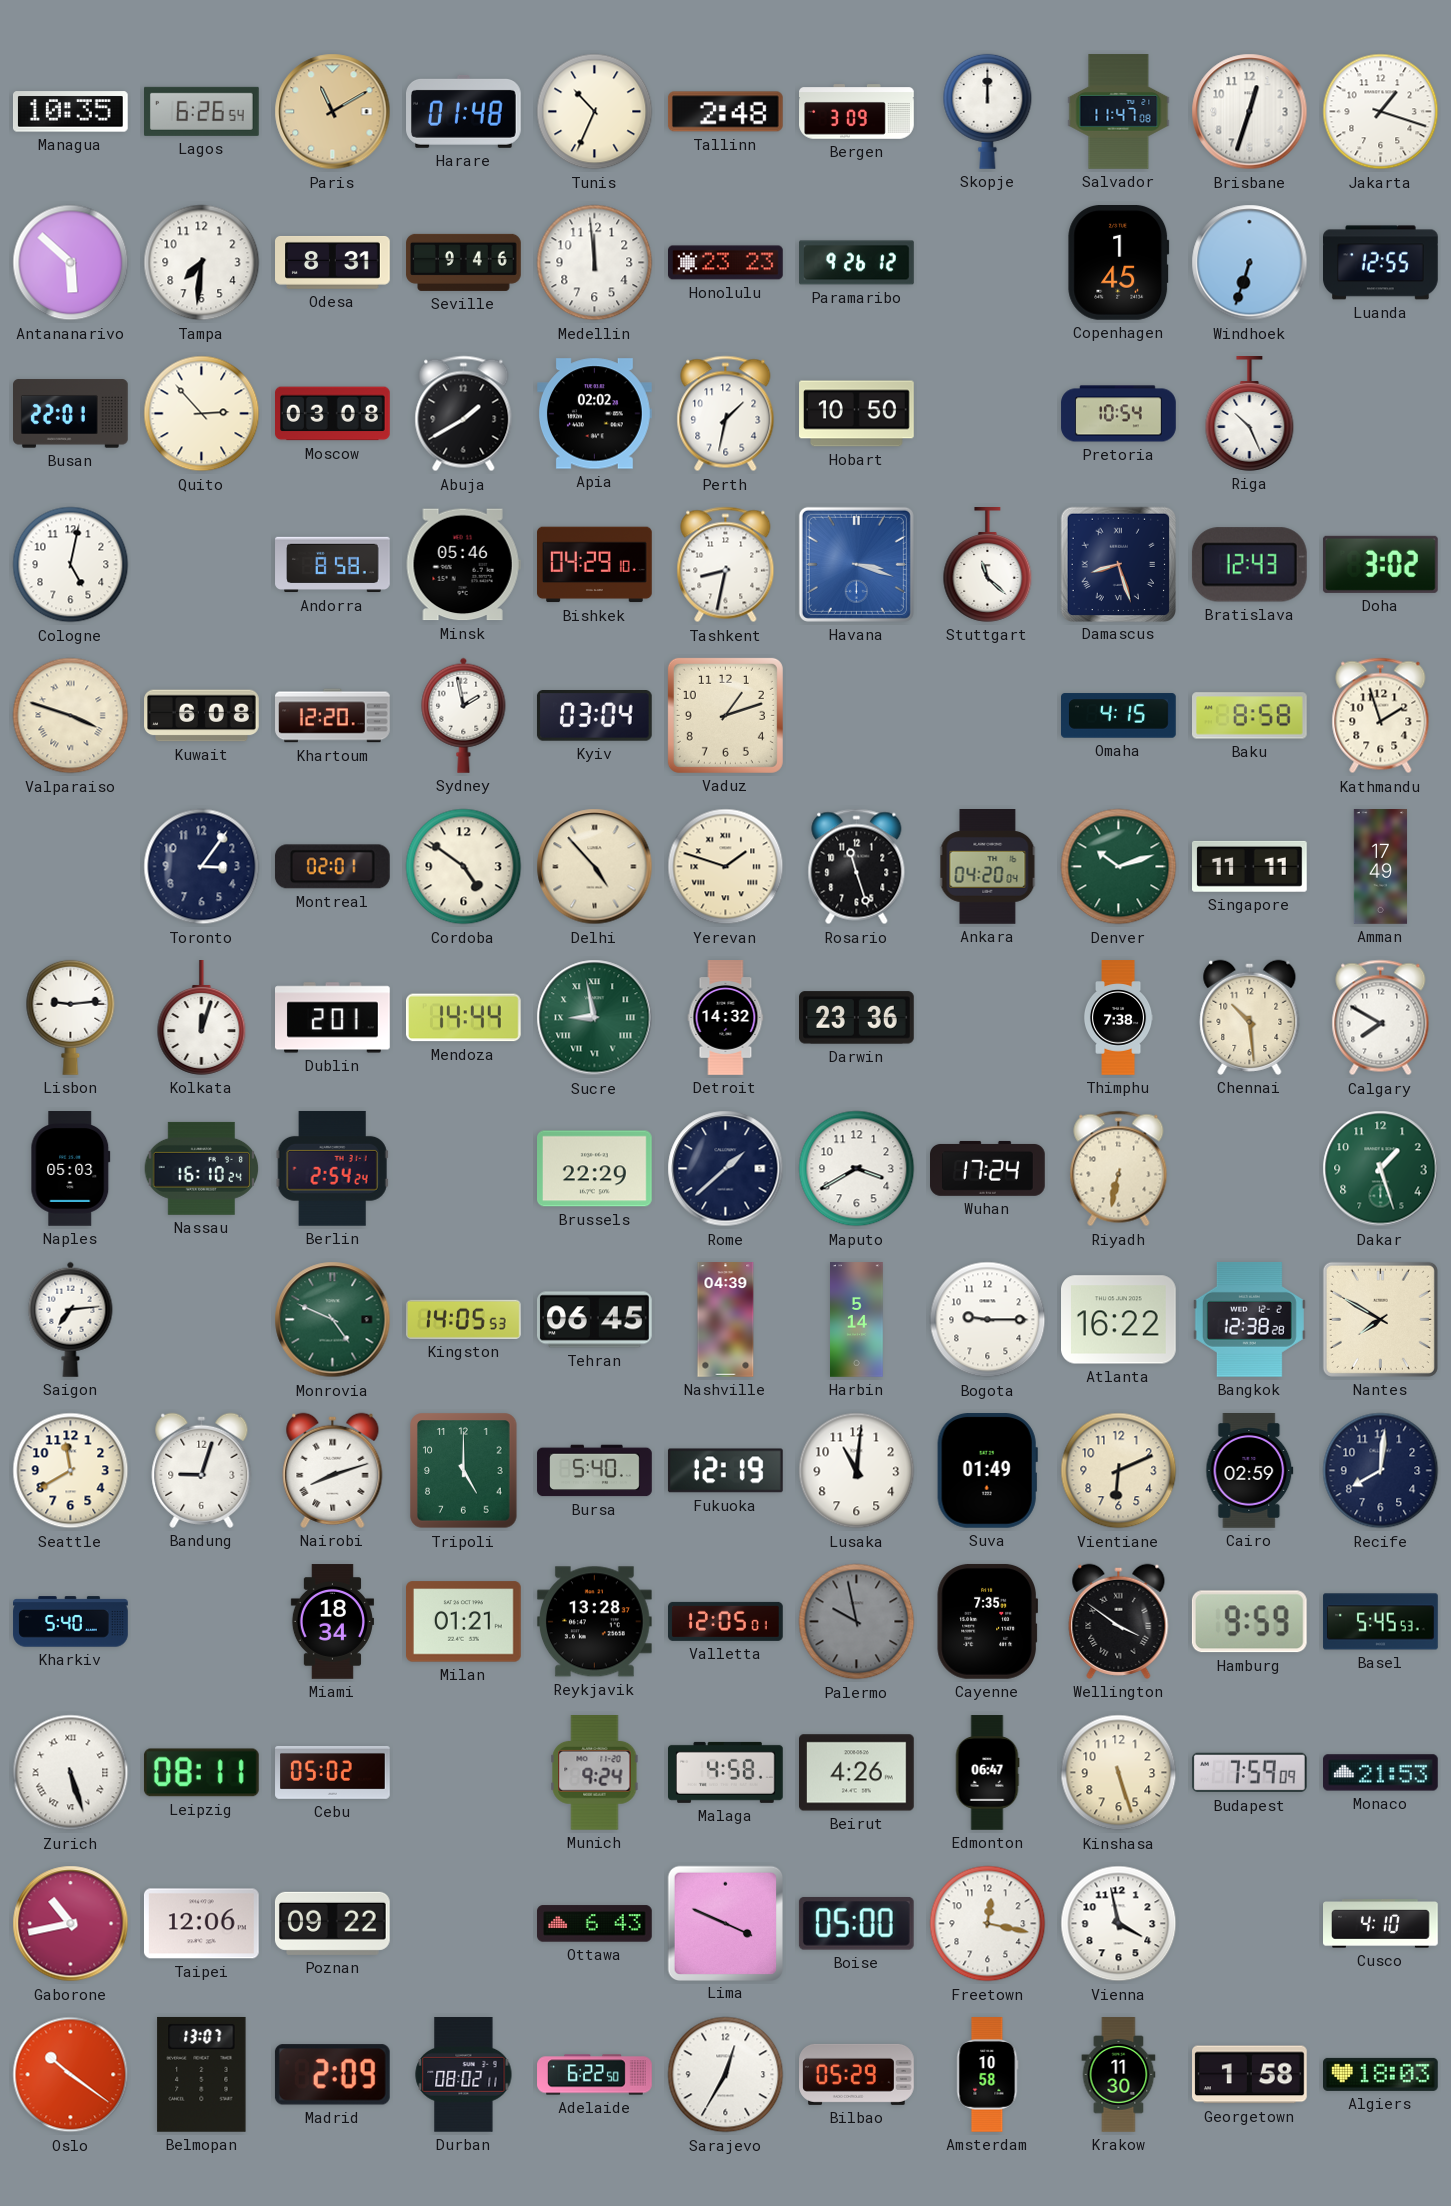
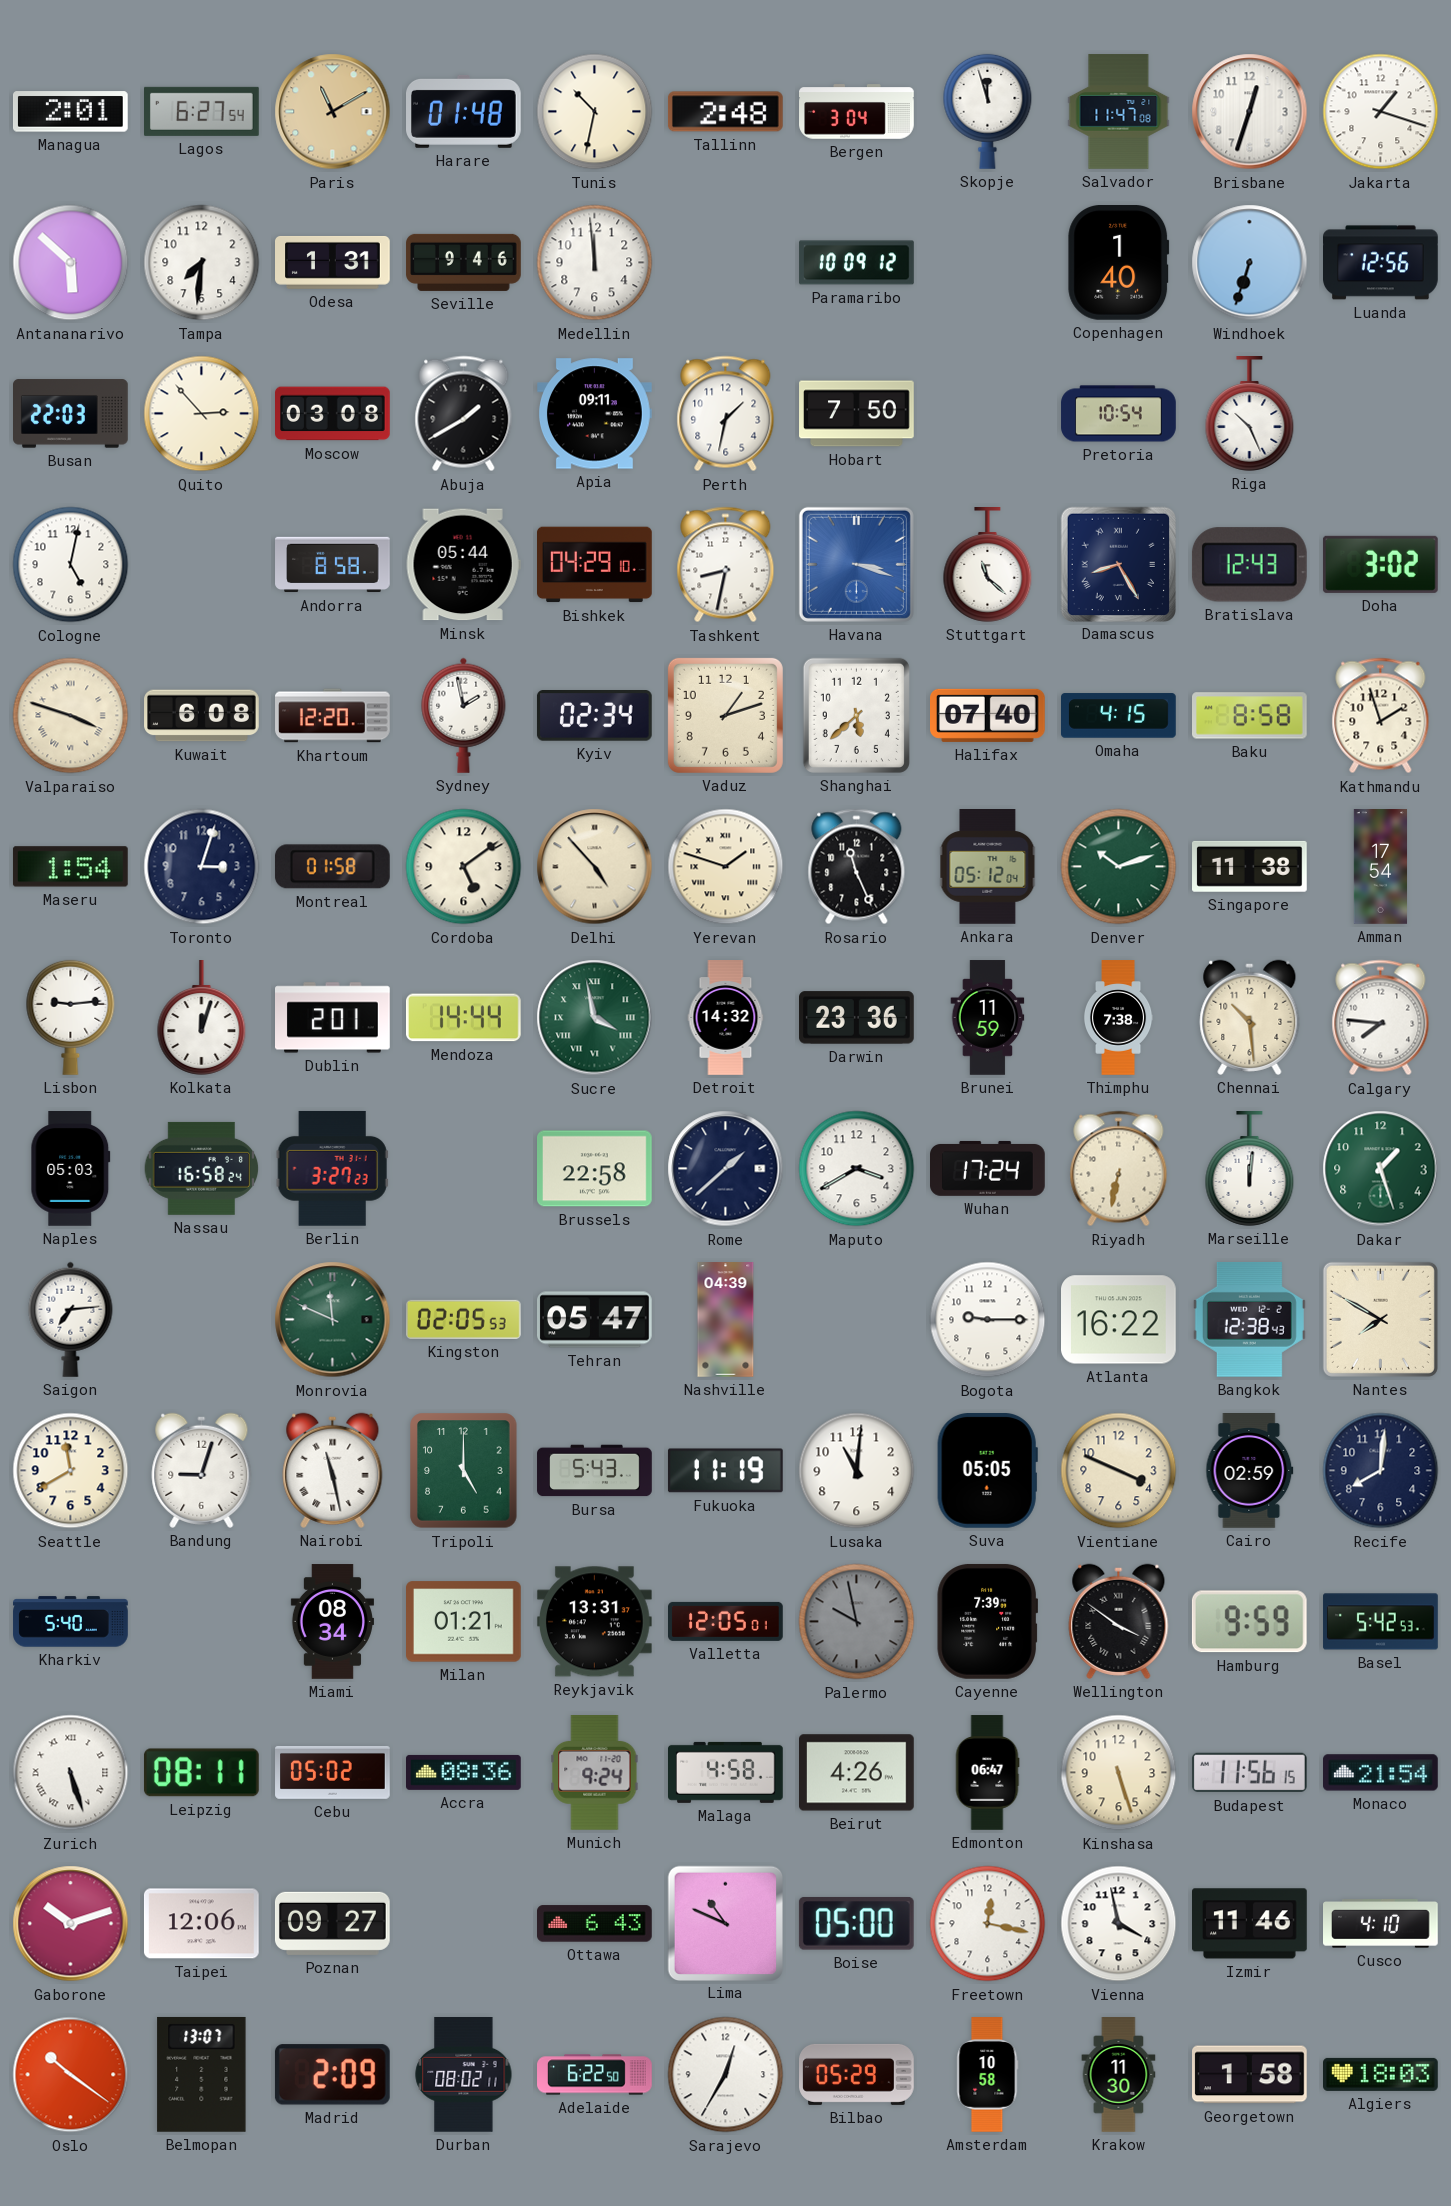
Managua: 10:35 -> 2:01
Lagos: 6:26 -> 6:27
Tunis: 10:34 -> 10:32
Bergen: 3:09 -> 3:04
Skopje: 12:00 -> 11:57
Odesa: 8:31 -> 1:31
Honolulu: 23:23 -> none
Paramaribo: 9:26 -> 10:09
Copenhagen: 1:45 -> 1:40
Luanda: 12:55 -> 12:56
Busan: 22:01 -> 22:03
Apia: 02:02 -> 09:11
Hobart: 10:50 -> 7:50
Minsk: 05:46 -> 05:44
Damascus: 8:27 -> 8:25
Kyiv: 03:04 -> 02:34
Shanghai: none -> 5:38
Halifax: none -> 07:40
Maseru: none -> 1:54
Toronto: 3:06 -> 3:03
Montreal: 02:01 -> 01:58
Cordoba: 4:51 -> 5:09
Rosario: 11:27 -> 11:26
Ankara: 04:20 -> 05:12
Singapore: 11:11 -> 11:38
Amman: 17:49 -> 17:54
Sucre: 8:58 -> 3:58
Brunei: none -> 11:59
Calgary: 7:50 -> 7:46
Nassau: 16:10 -> 16:58
Berlin: 2:54 -> 3:27
Brussels: 22:29 -> 22:58
Marseille: none -> 12:01
Monrovia: 4:49 -> 11:49
Kingston: 14:05 -> 02:05
Tehran: 06:45 -> 05:47
Harbin: 5:14 -> none
Bangkok: 12:38:28 -> 12:38:43
Nairobi: 8:12 -> 11:28
Bursa: 5:40 -> 5:43
Fukuoka: 12:19 -> 11:19
Suva: 01:49 -> 05:05
Vientiane: 6:11 -> 3:49
Miami: 18:34 -> 08:34
Reykjavik: 13:28 -> 13:31
Cayenne: 7:35 -> 7:39
Basel: 5:45 -> 5:42
Accra: none -> 08:36
Budapest: 7:59 -> 11:56
Monaco: 21:53 -> 21:54
Gaborone: 10:43 -> 10:12
Poznan: 09:22 -> 09:27
Lima: 3:49 -> 10:49
Izmir: none -> 11:46
